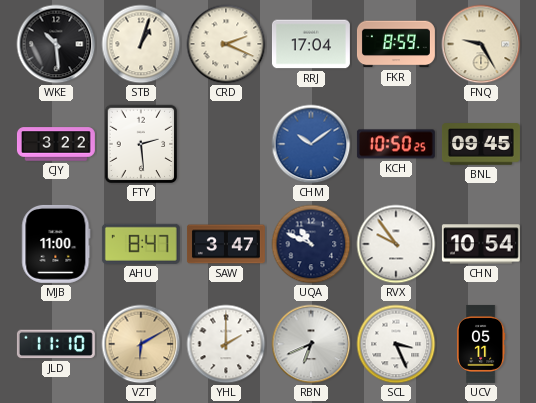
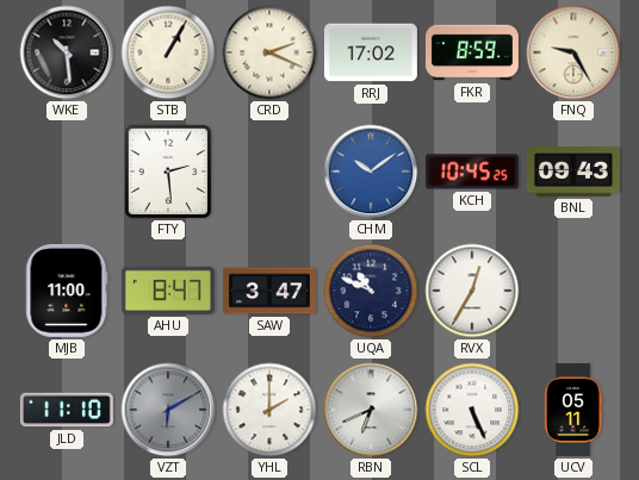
STB: 1:03 -> 1:05
RRJ: 17:04 -> 17:02
CJY: 3:22 -> none
KCH: 10:50 -> 10:45
BNL: 09:45 -> 09:43
RVX: 9:54 -> 12:35
CHN: 10:54 -> none
VZT dial: champagne -> grey
SCL: 3:26 -> 5:26
